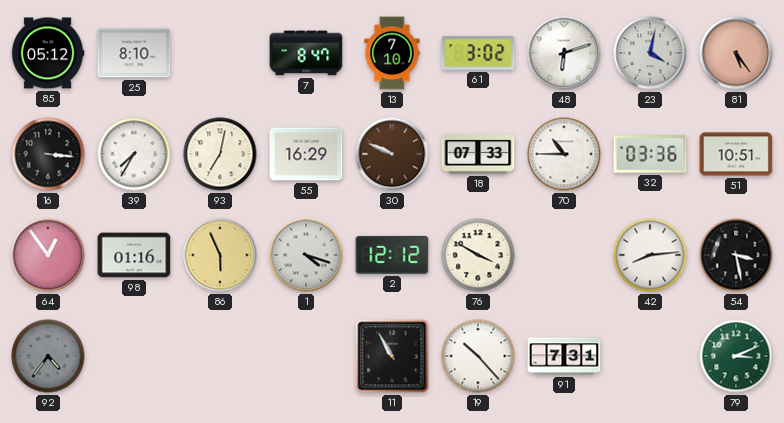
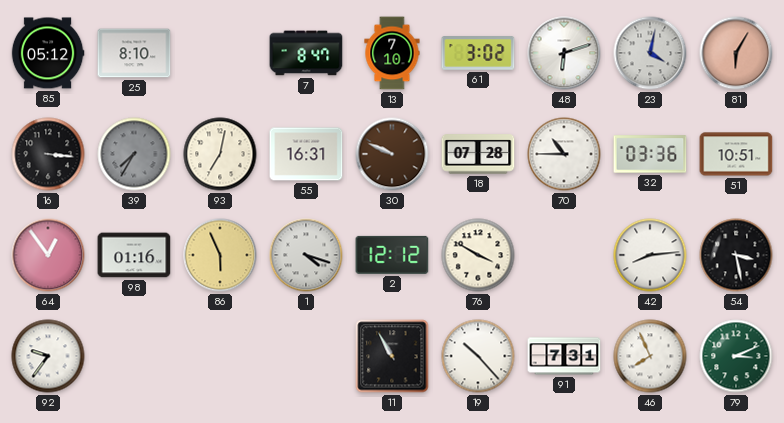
81: 5:24 -> 6:05
39 dial: white -> grey
55: 16:29 -> 16:31
18: 07:33 -> 07:28
92: 4:36 -> 9:36
92 dial: grey -> white
46: none -> 7:56
